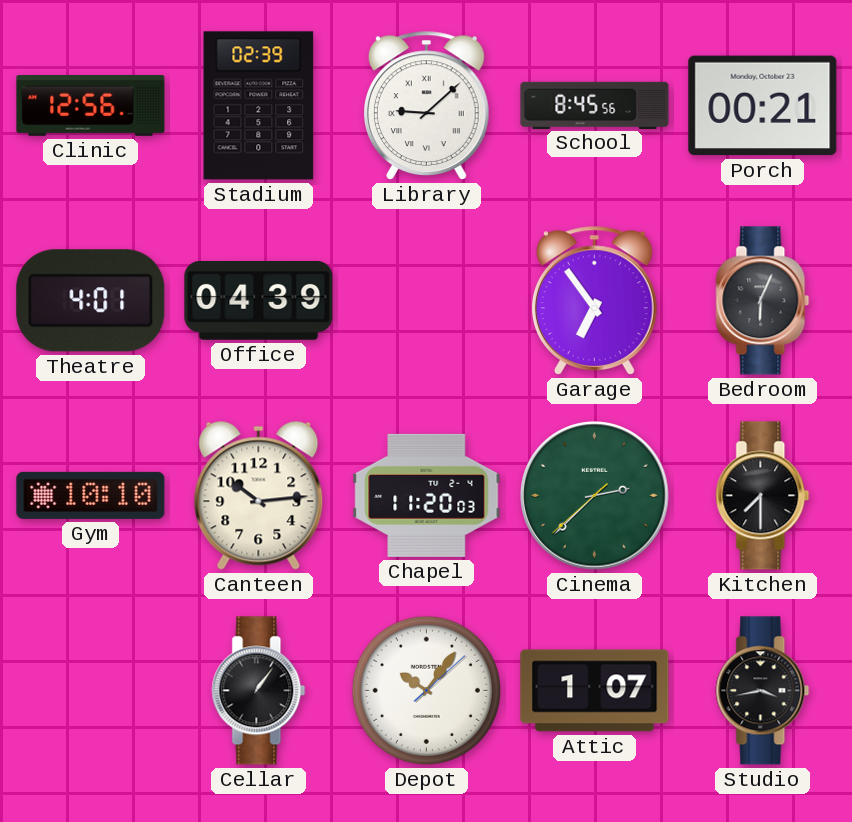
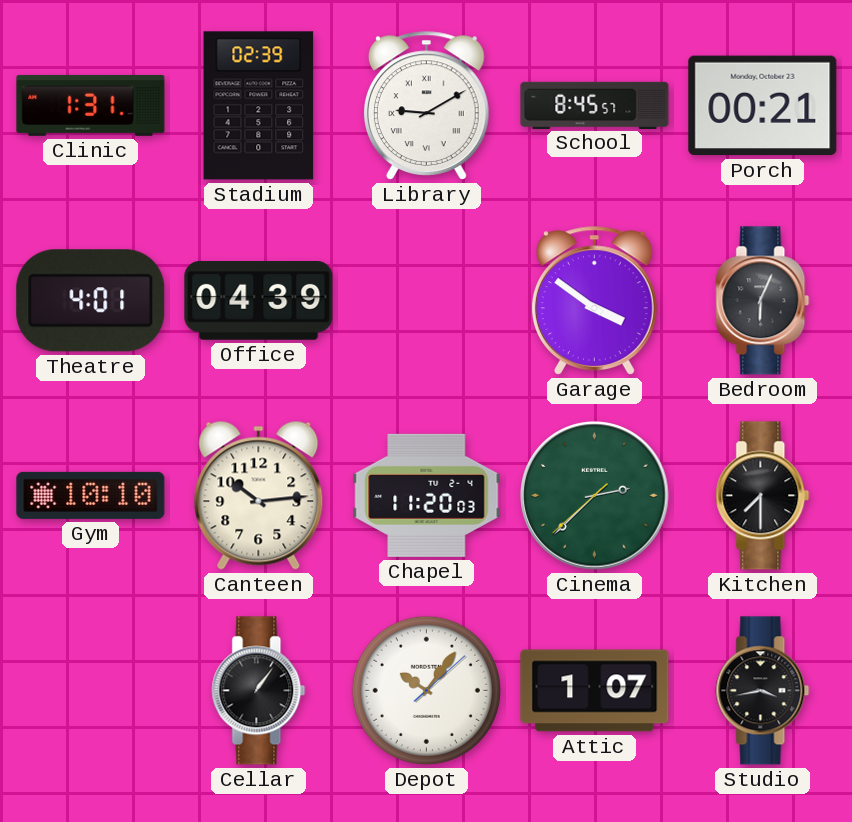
Clinic: 12:56 -> 1:31
Library: 9:08 -> 9:10
School: 8:45:56 -> 8:45:57
Garage: 6:54 -> 3:51
